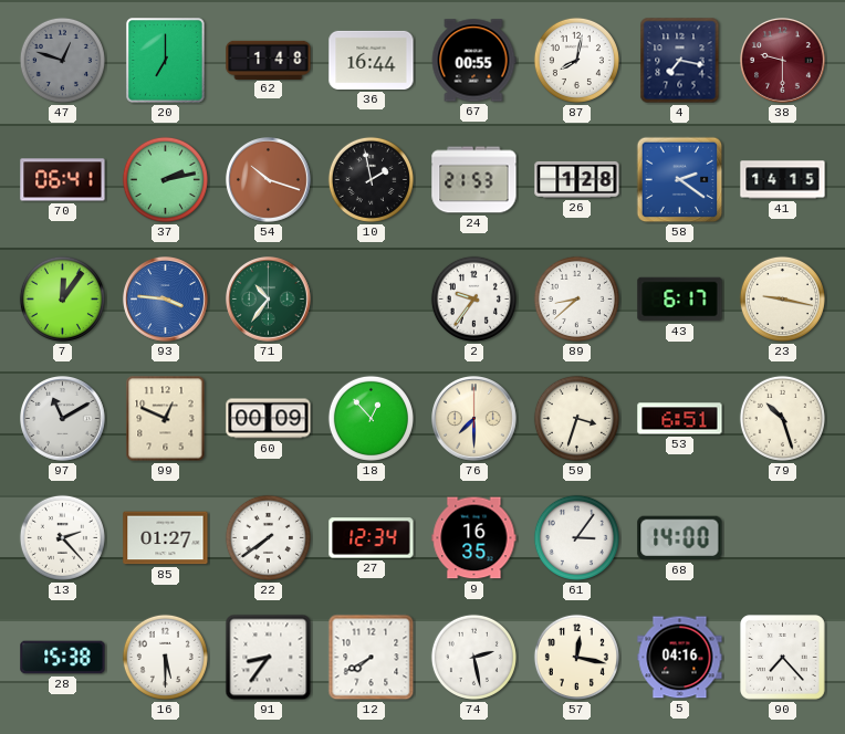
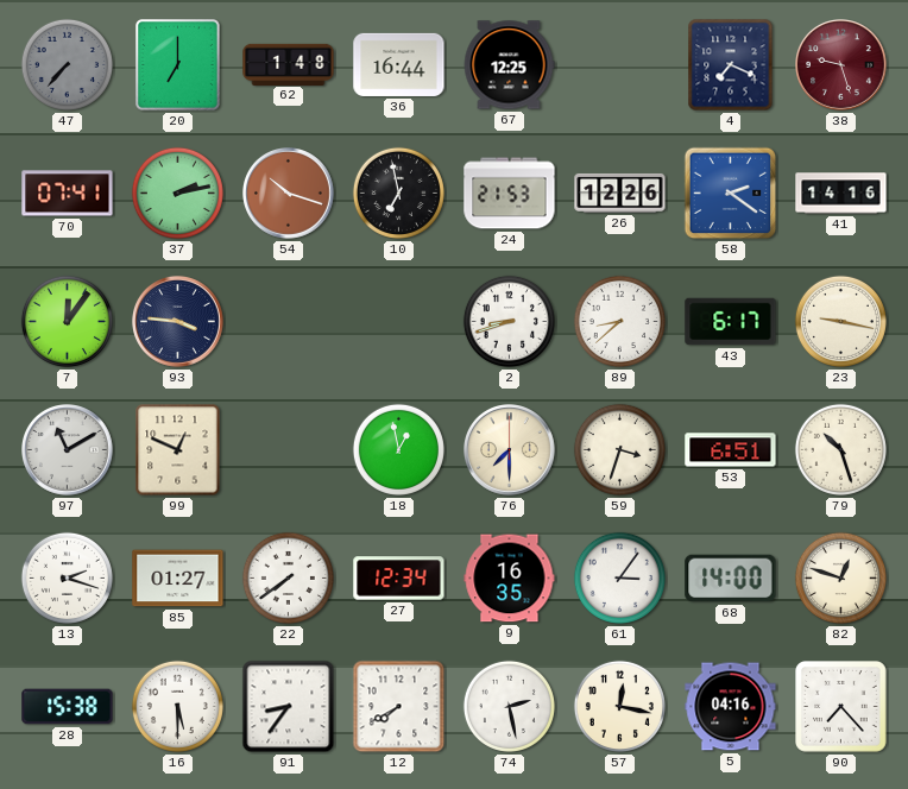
47: 12:48 -> 7:37
67: 00:55 -> 12:25
87: 8:02 -> none
4: 7:17 -> 7:19
38: 9:30 -> 9:27
70: 06:41 -> 07:41
10: 1:58 -> 6:58
26: 1:28 -> 12:26
41: 14:15 -> 14:16
93 dial: blue -> navy
71: 10:36 -> none
2: 9:36 -> 8:42
60: 00:09 -> none
18: 12:53 -> 12:58
13: 2:23 -> 2:18
82: none -> 12:48
